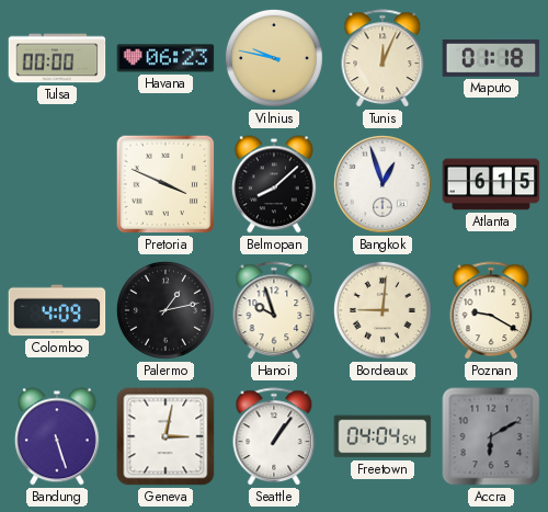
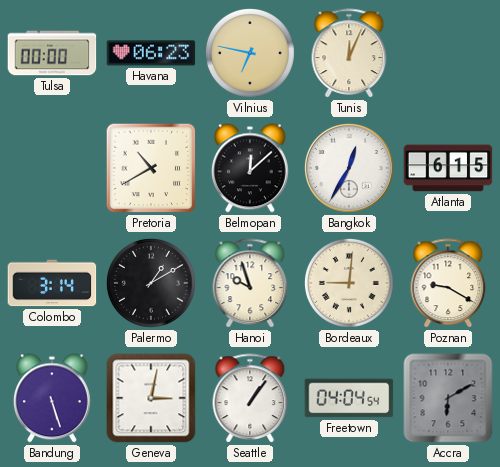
Vilnius: 9:47 -> 6:47
Maputo: 01:18 -> none
Pretoria: 3:49 -> 10:40
Belmopan: 8:08 -> 12:08
Bangkok: 12:57 -> 12:35
Colombo: 4:09 -> 3:14
Palermo: 1:13 -> 1:10
